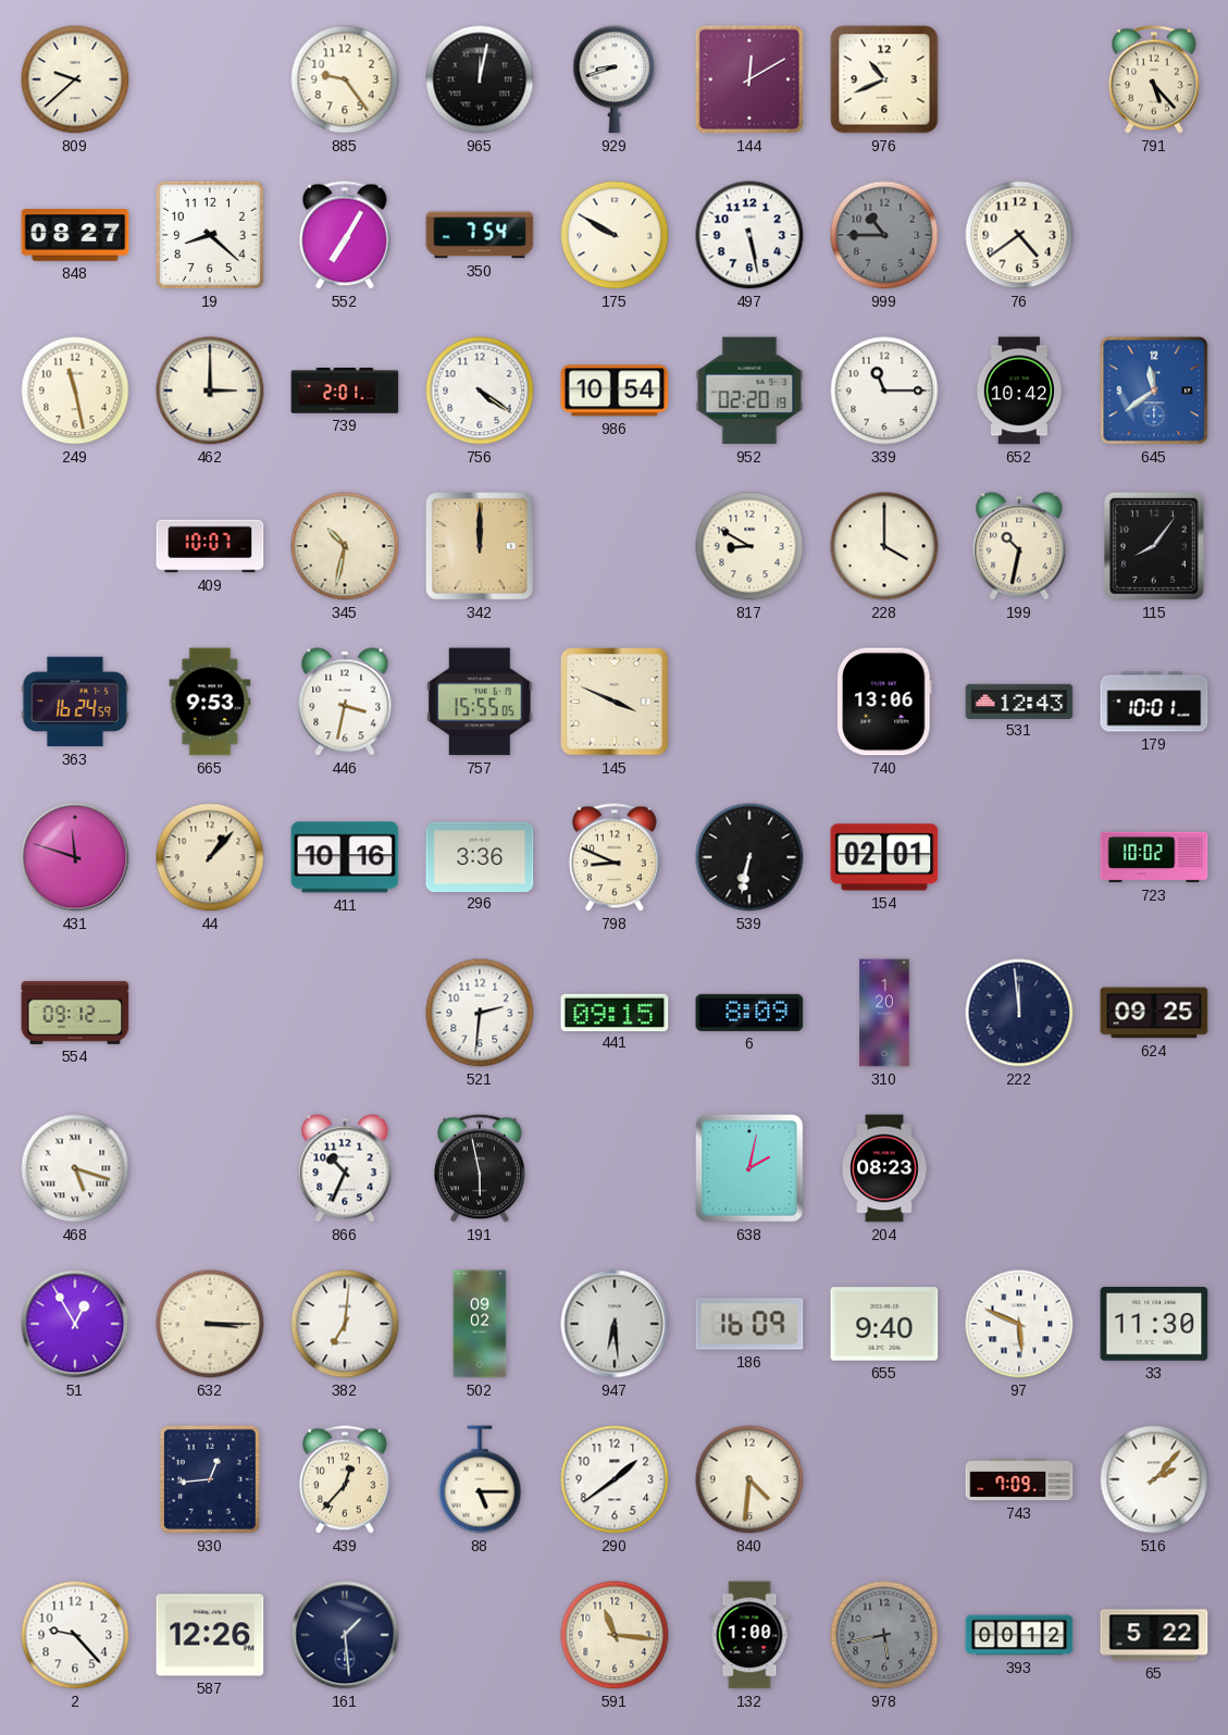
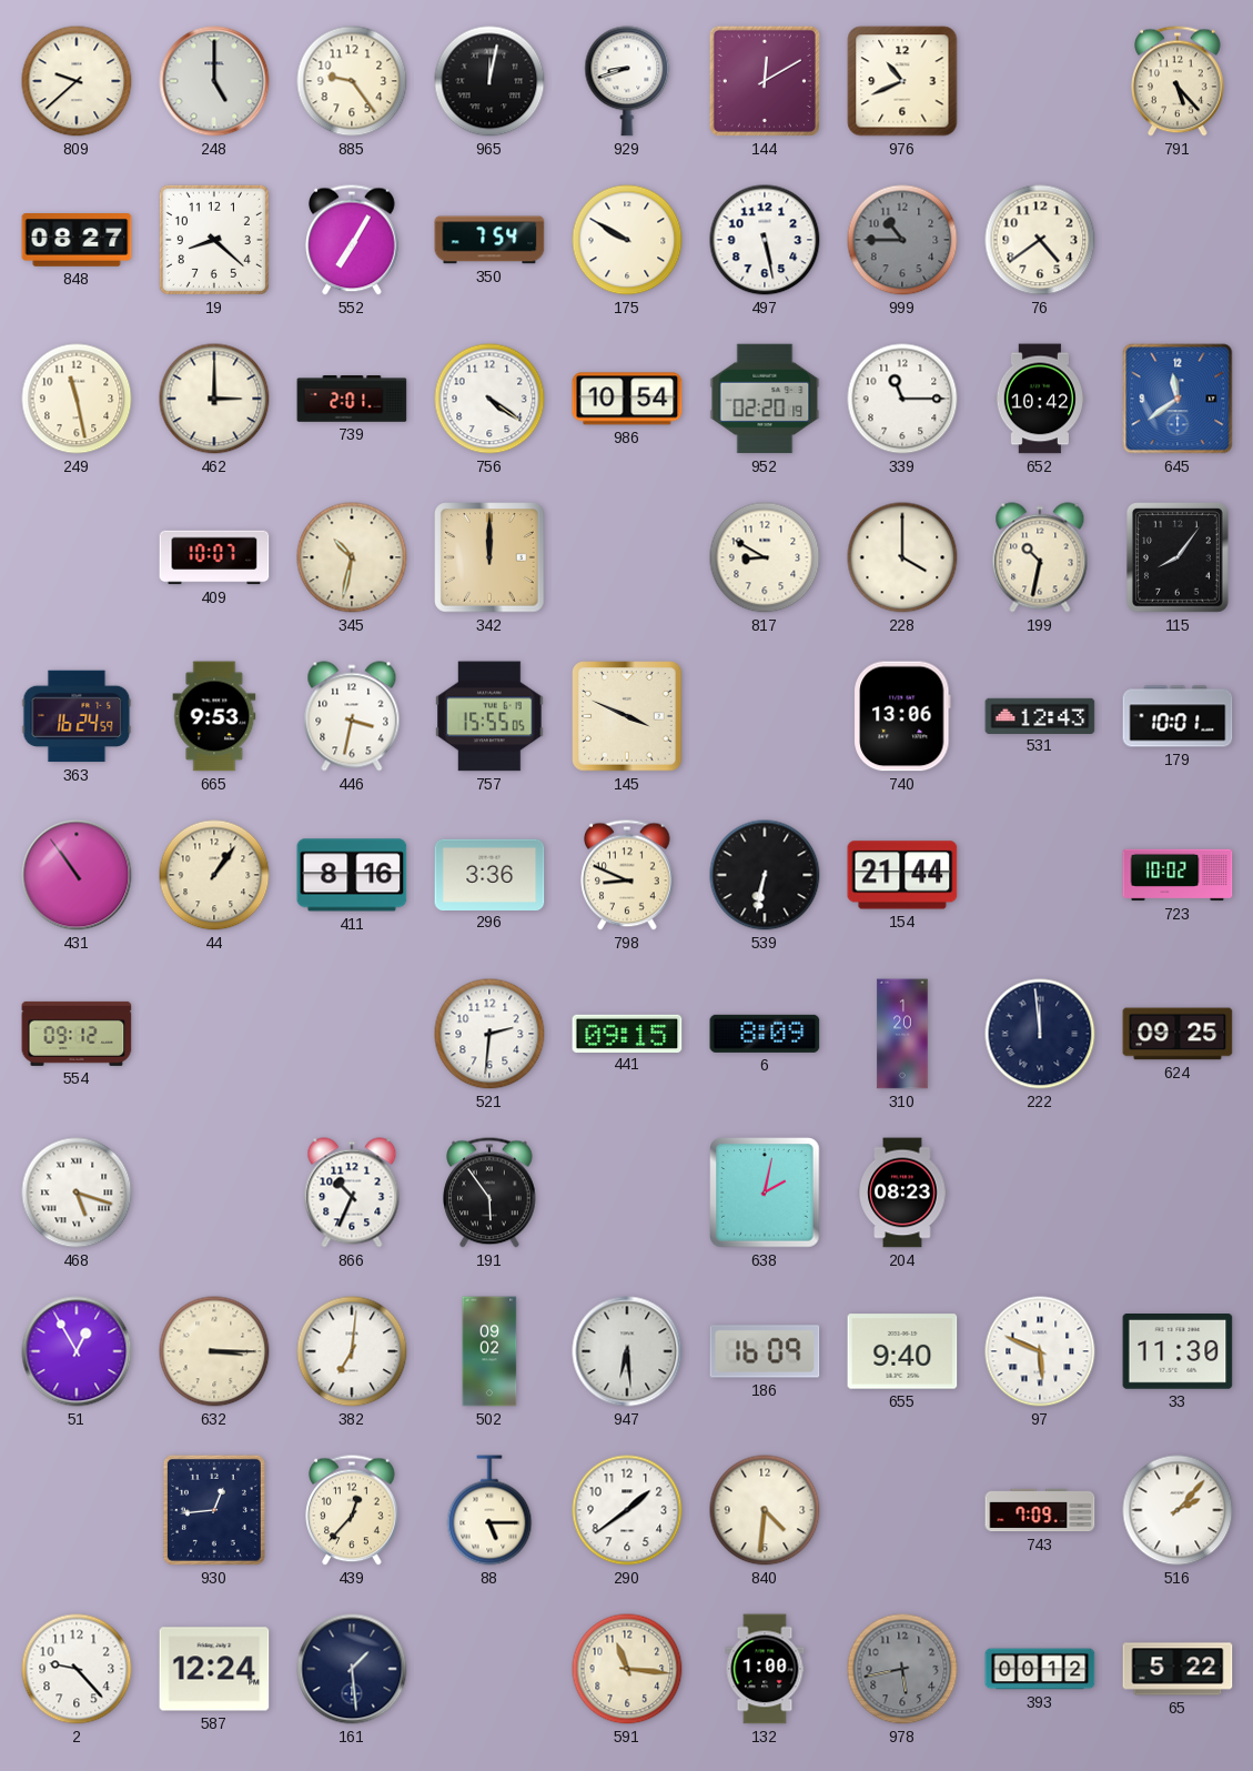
248: none -> 5:00
431: 11:48 -> 10:54
44: 1:07 -> 1:06
411: 10:16 -> 8:16
154: 02:01 -> 21:44
191: 5:58 -> 5:54
587: 12:26 -> 12:24
